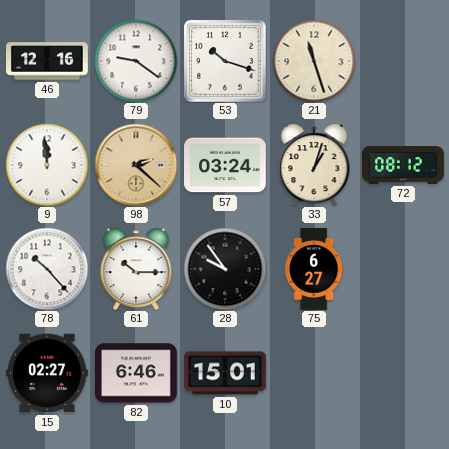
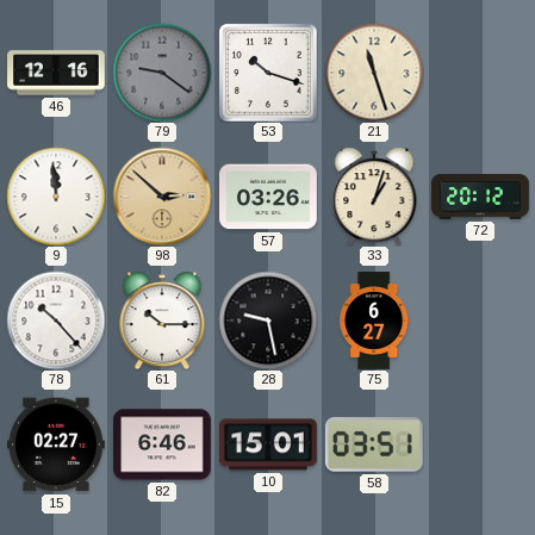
79 dial: white -> grey
98: 2:22 -> 2:52
57: 03:24 -> 03:26
72: 08:12 -> 20:12
28: 9:54 -> 9:28
58: none -> 03:51
